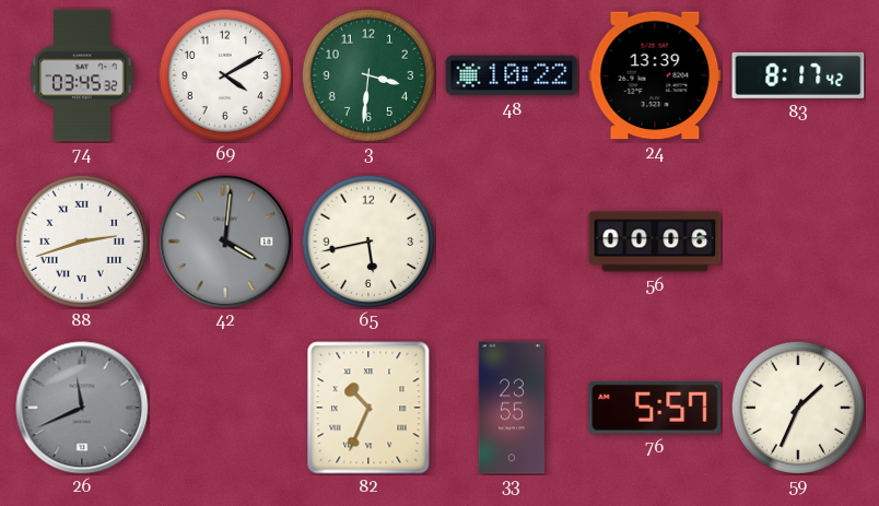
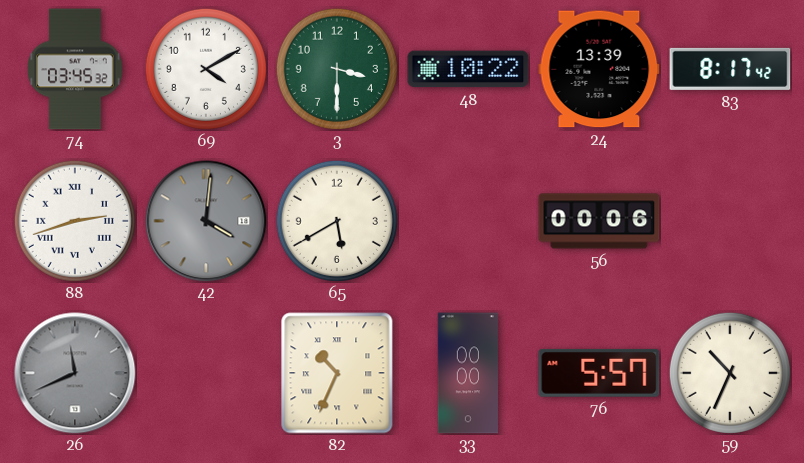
3: 3:31 -> 3:30
65: 5:43 -> 5:40
33: 23:55 -> 00:00
59: 1:34 -> 10:34
